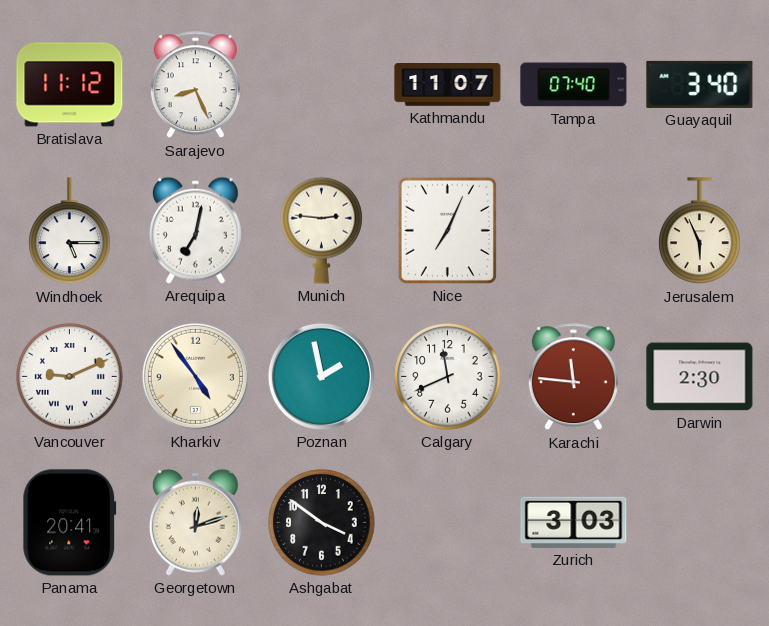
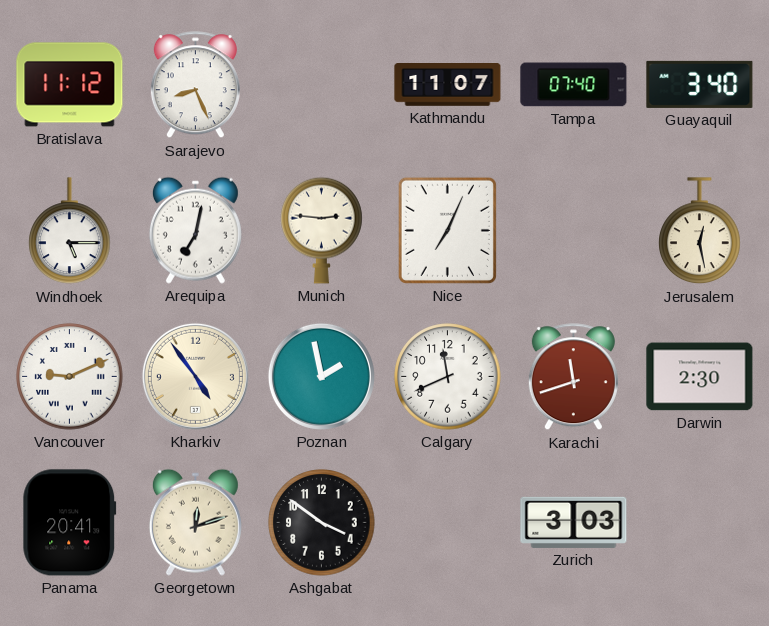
Jerusalem: 5:56 -> 12:28
Karachi: 11:46 -> 11:42
